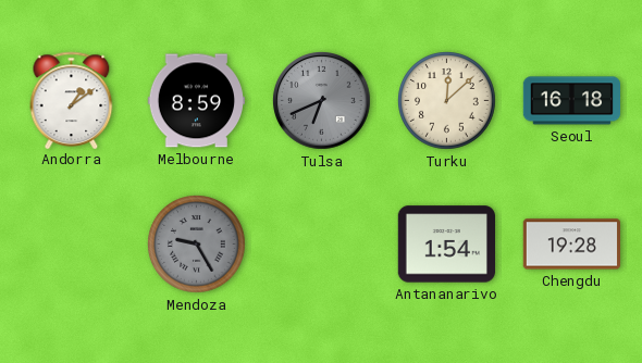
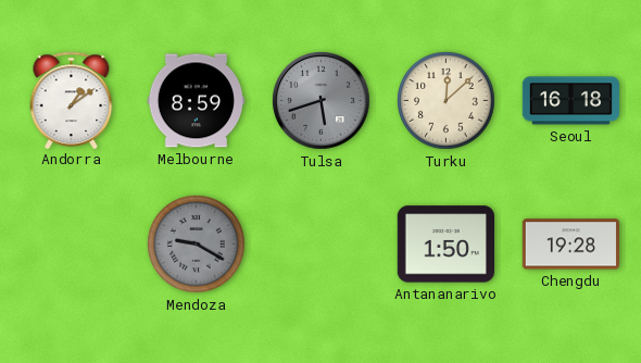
Tulsa: 6:41 -> 5:42
Mendoza: 9:25 -> 9:20
Antananarivo: 1:54 -> 1:50
